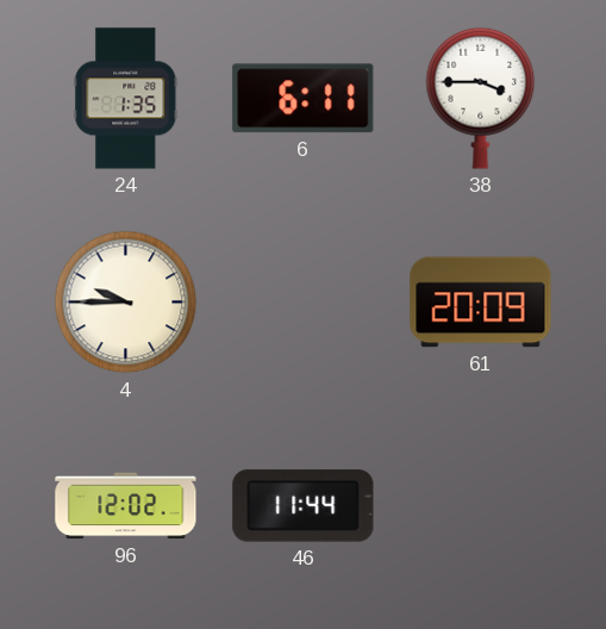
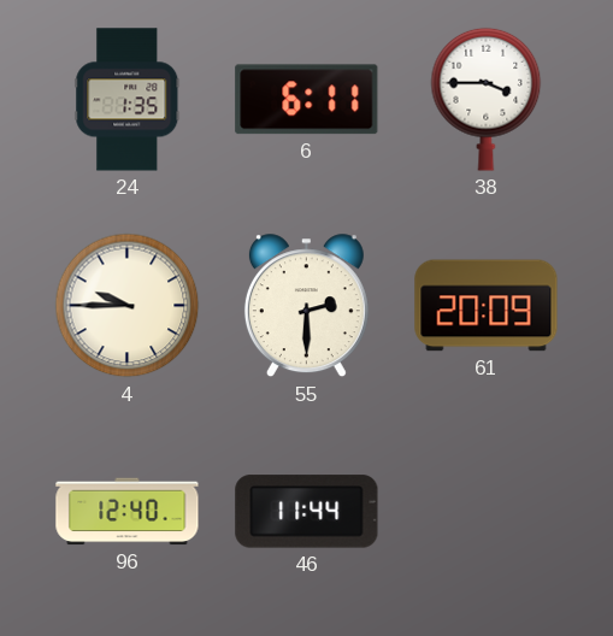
55: none -> 2:30
96: 12:02 -> 12:40
